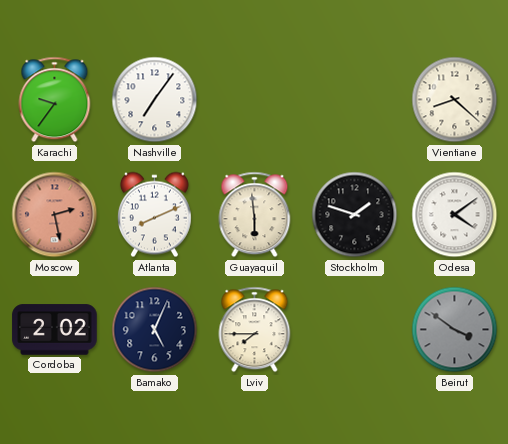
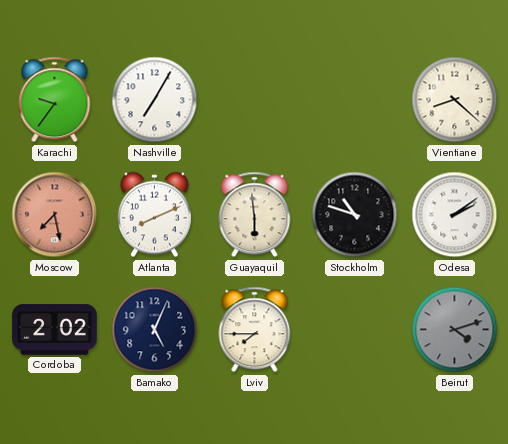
Nashville: 7:06 -> 7:05
Moscow: 2:28 -> 7:28
Stockholm: 1:48 -> 10:48
Odesa: 4:09 -> 2:09
Beirut: 3:51 -> 4:12
